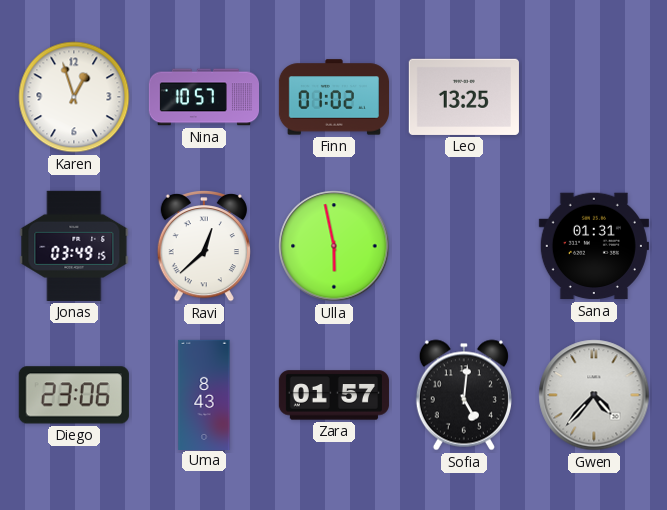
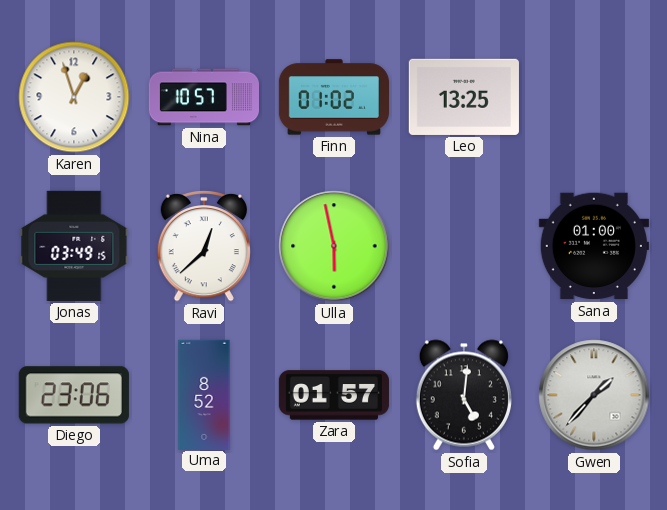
Sana: 01:31 -> 01:00
Uma: 8:43 -> 8:52
Gwen: 4:37 -> 1:37
